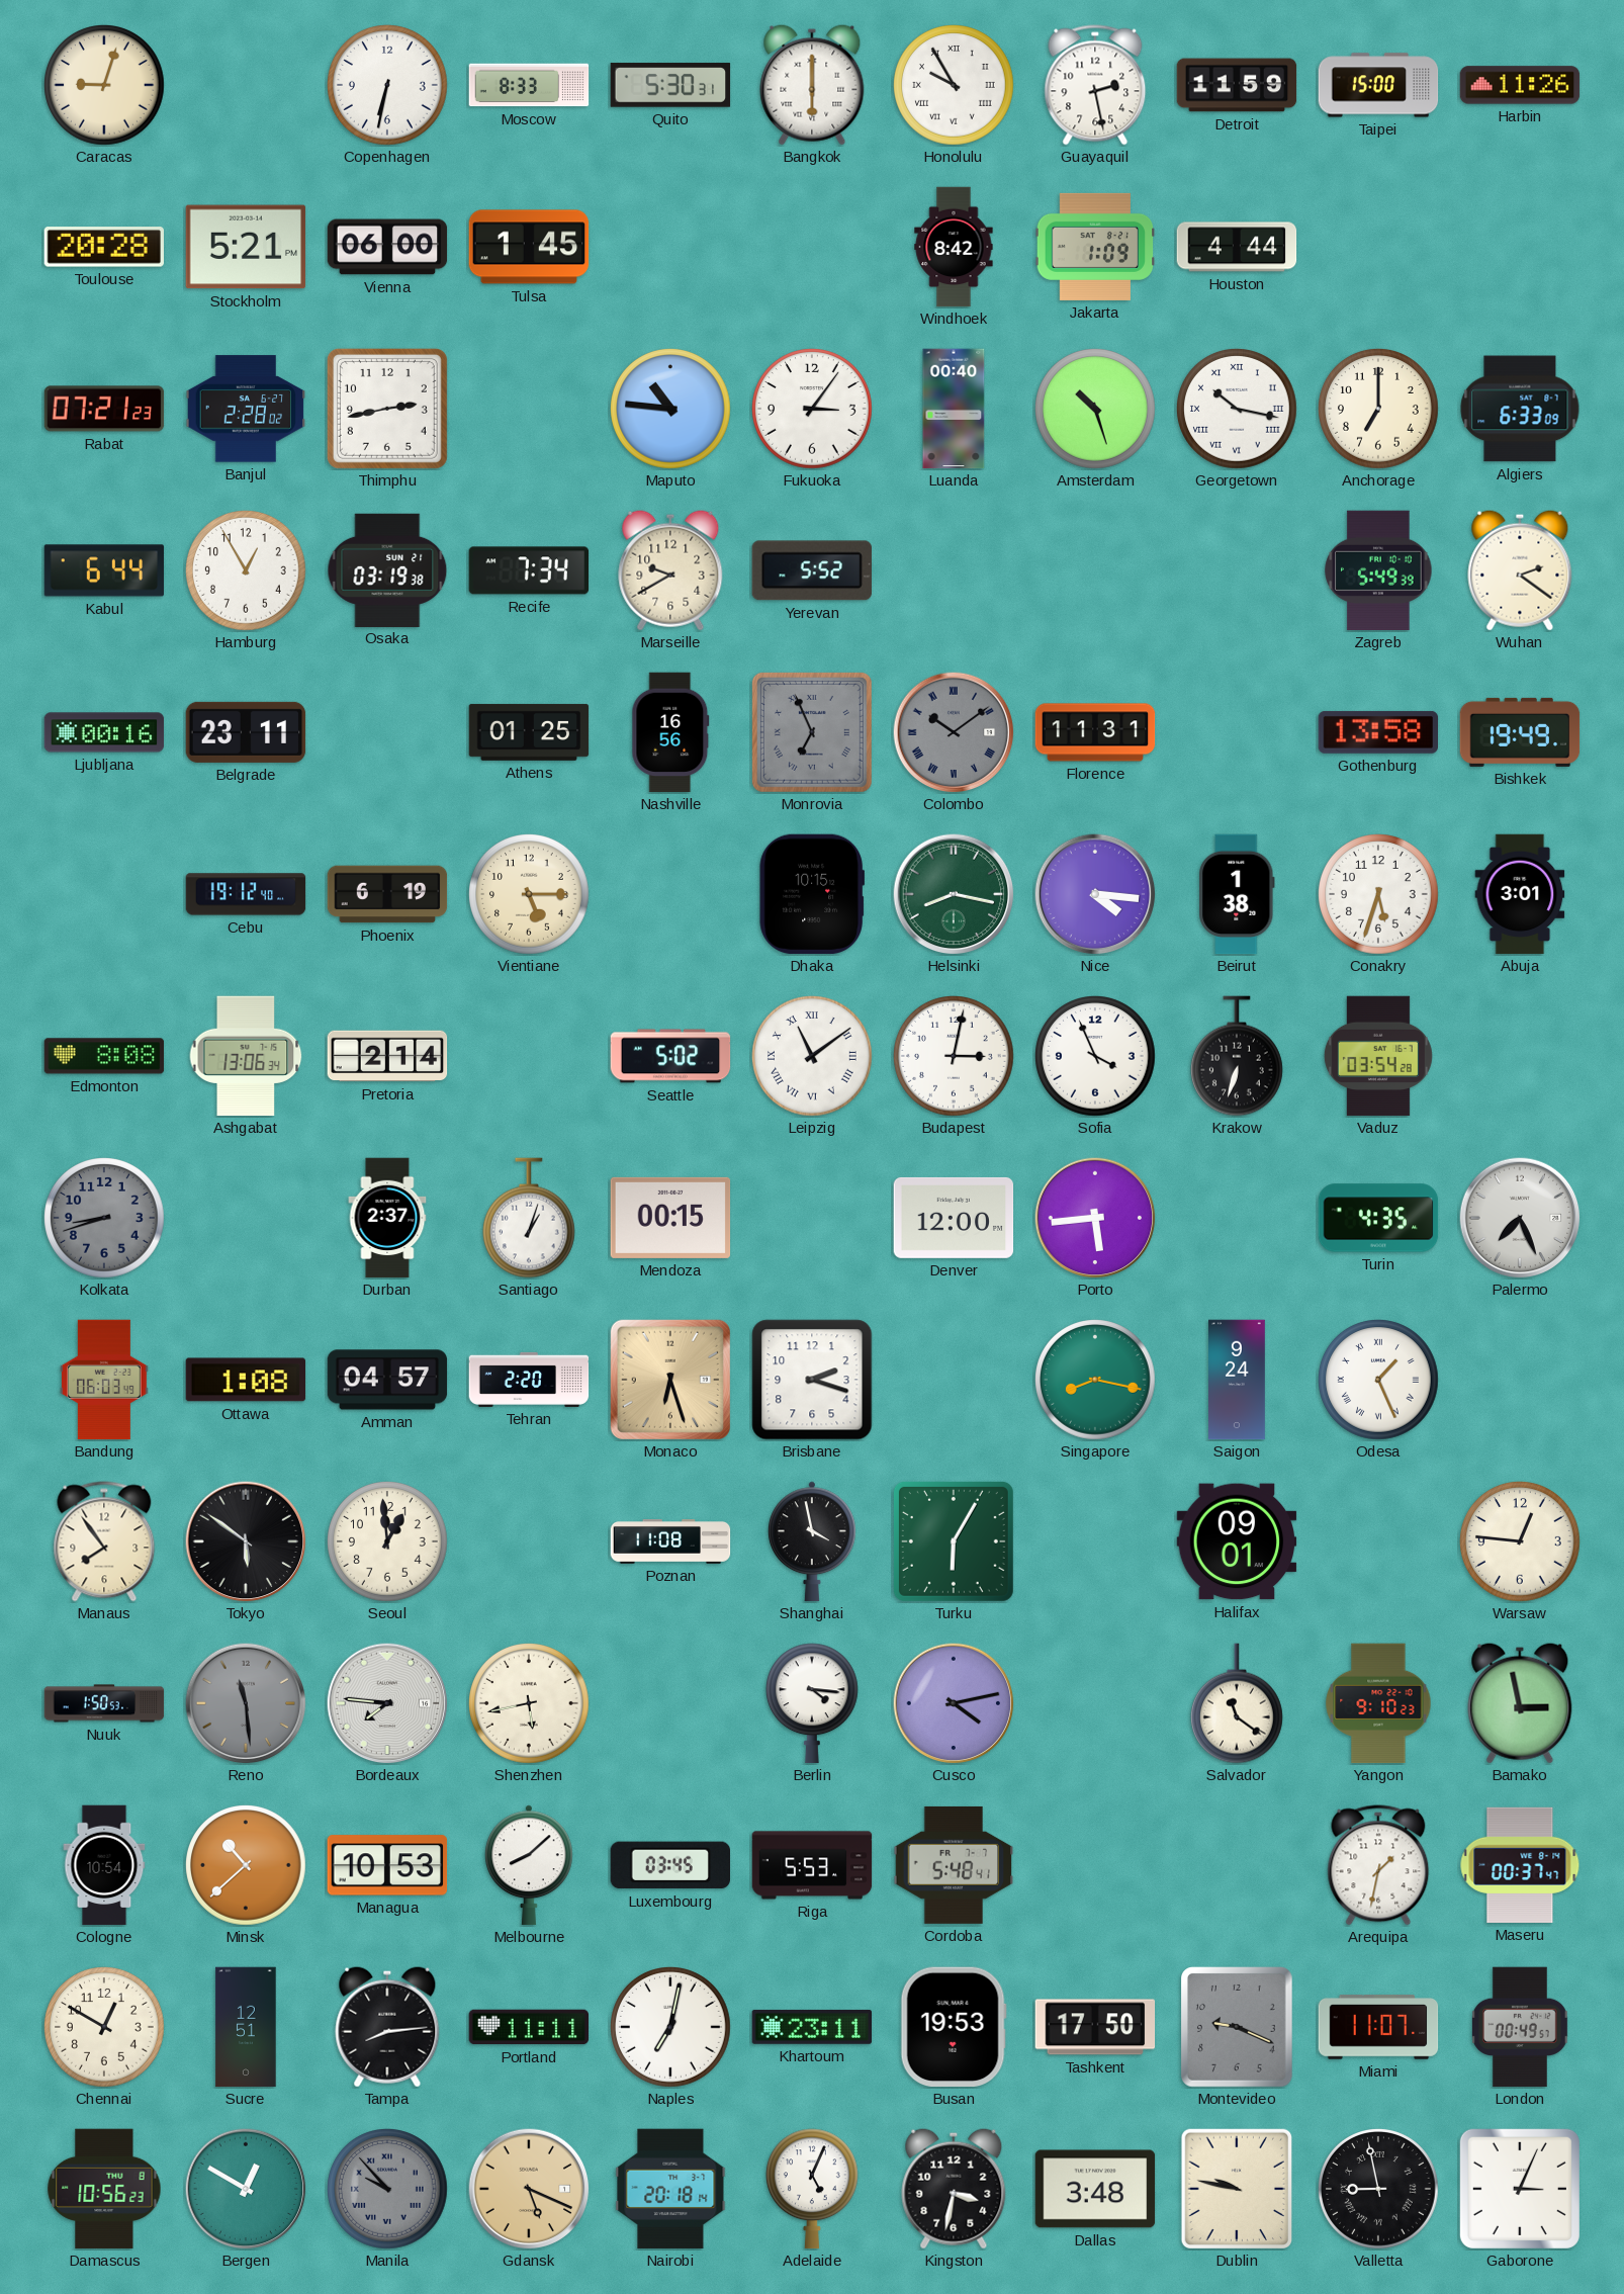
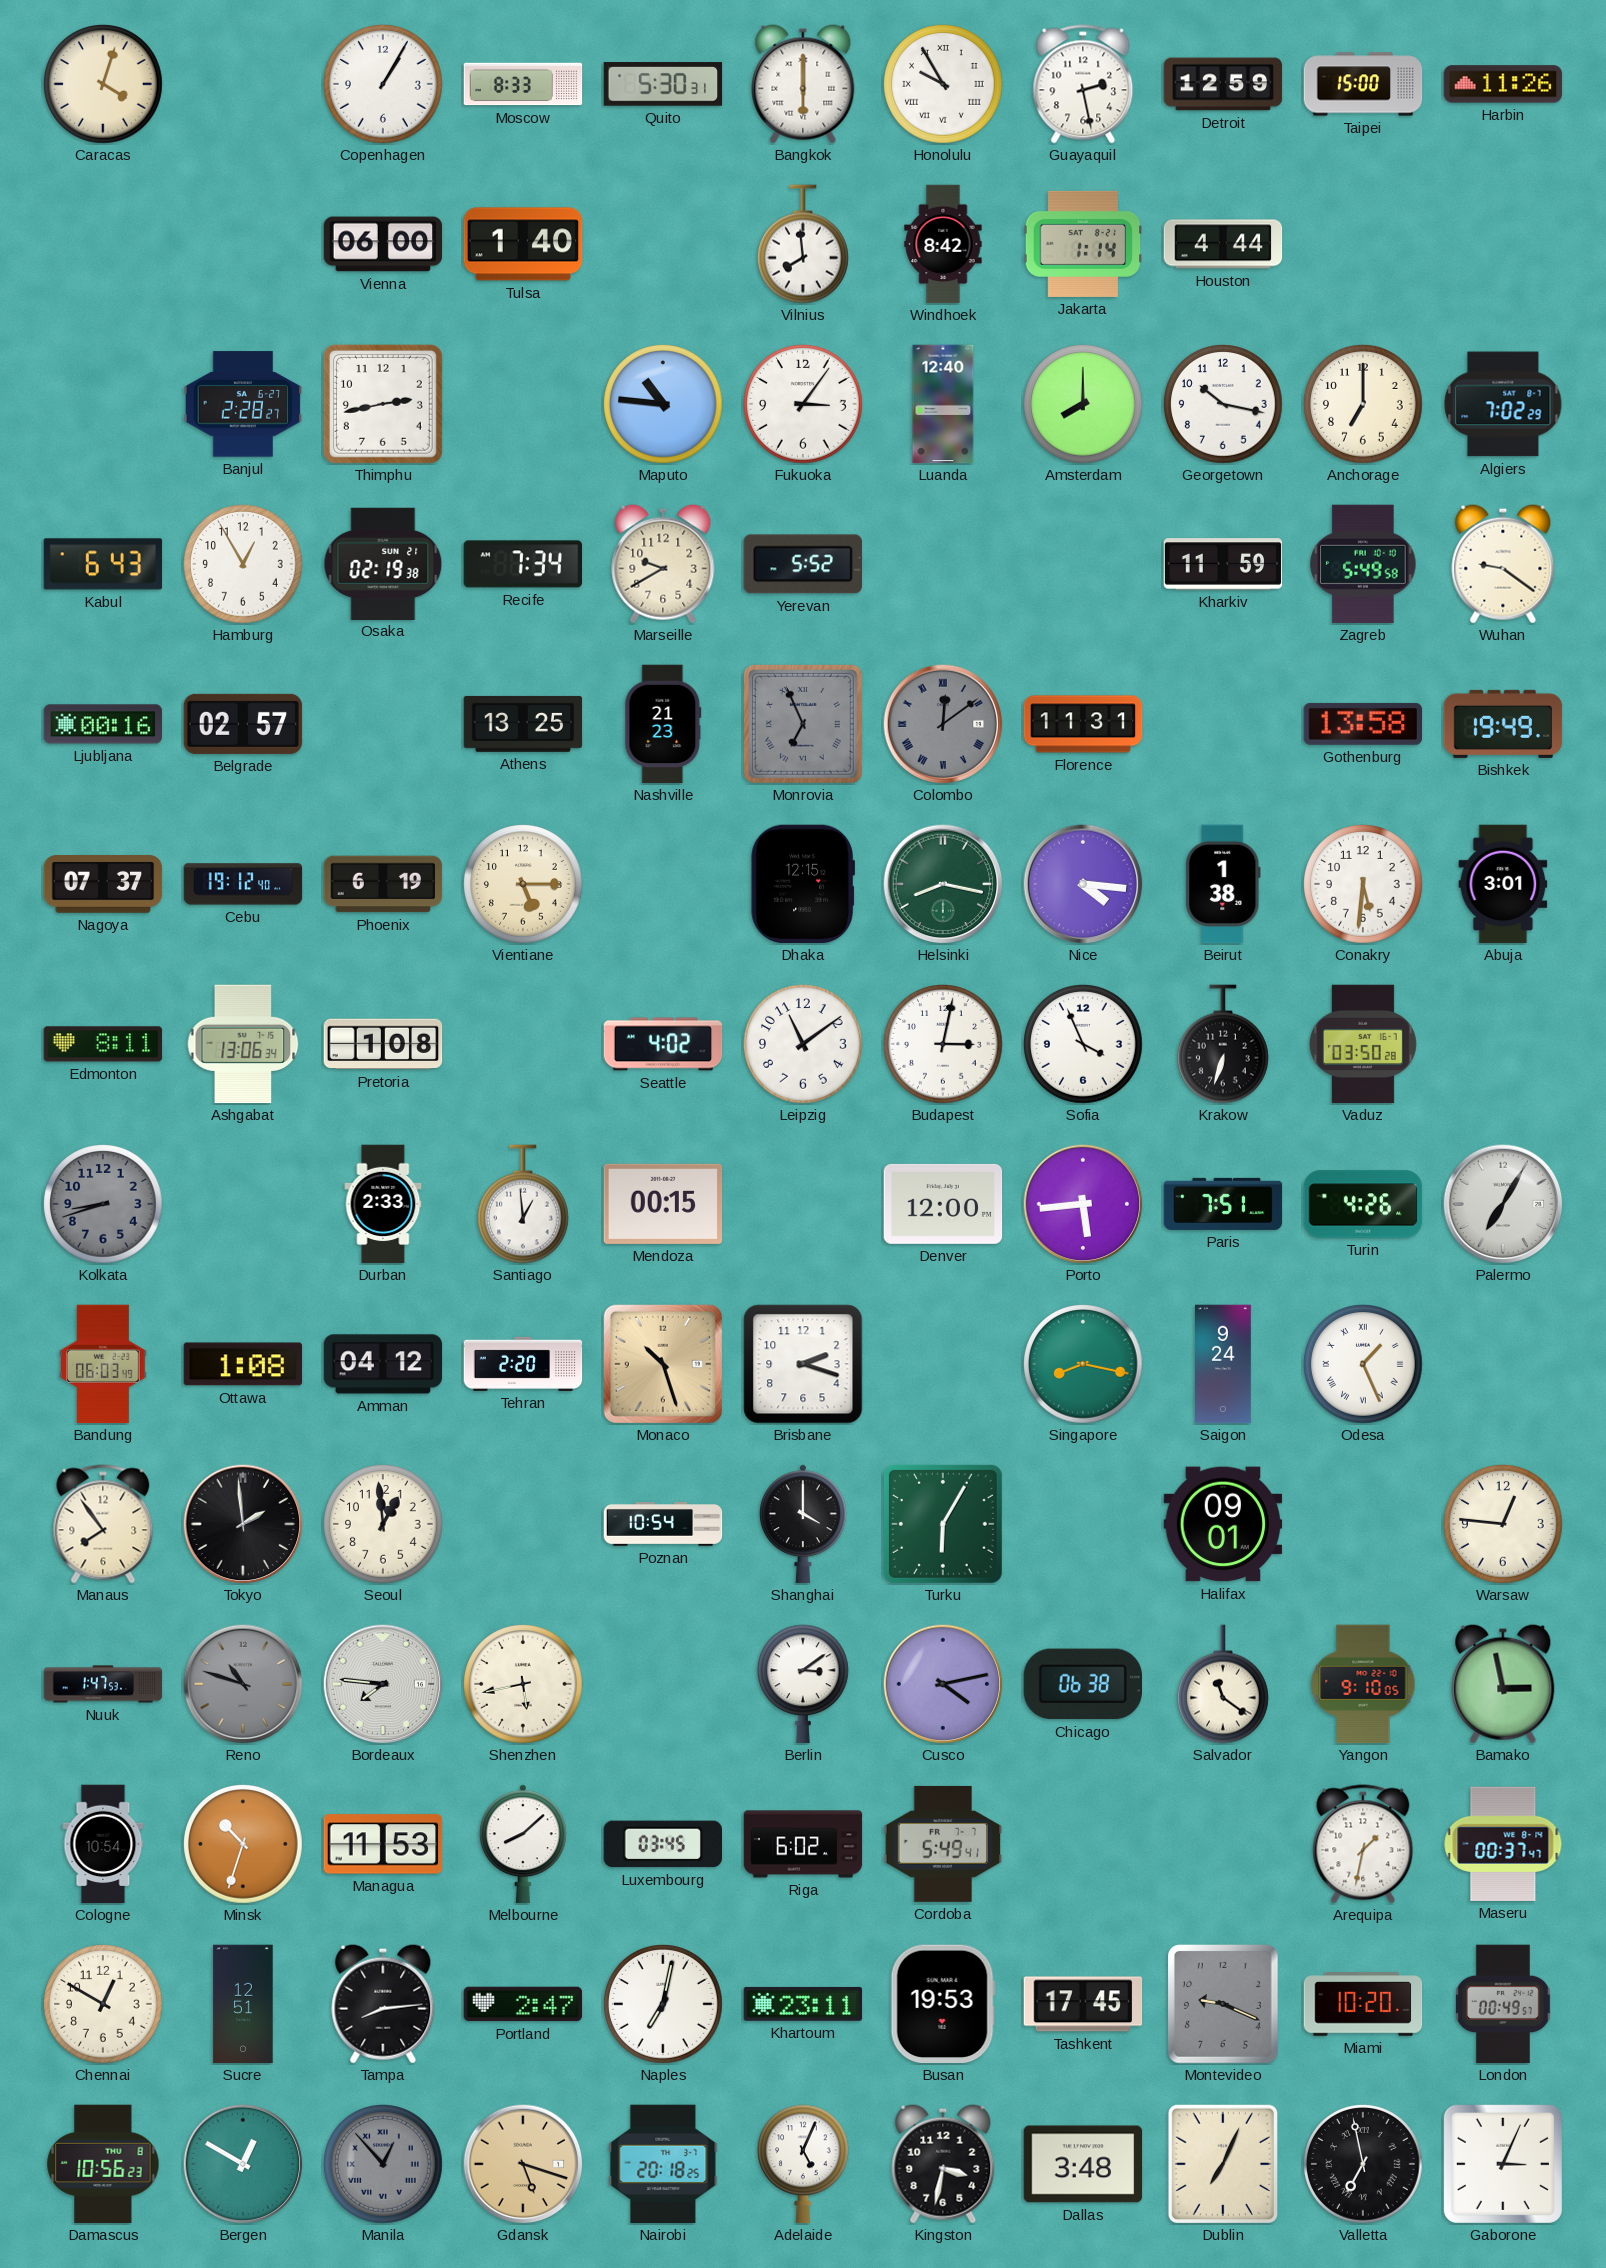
Caracas: 9:03 -> 4:03
Copenhagen: 6:32 -> 1:05
Detroit: 11:59 -> 12:59
Toulouse: 20:28 -> none
Stockholm: 5:21 -> none
Tulsa: 1:45 -> 1:40
Vilnius: none -> 7:59
Jakarta: 1:09 -> 1:14
Rabat: 07:21 -> none
Banjul: 2:28:02 -> 2:28:27
Luanda: 00:40 -> 12:40
Amsterdam: 10:27 -> 8:00
Georgetown numerals: Roman -> Arabic
Algiers: 6:33 -> 7:02
Kabul: 6:44 -> 6:43
Osaka: 03:19 -> 02:19
Kharkiv: none -> 11:59
Zagreb: 5:49:39 -> 5:49:58
Wuhan: 2:21 -> 9:21
Belgrade: 23:11 -> 02:57
Athens: 01:25 -> 13:25
Nashville: 16:56 -> 21:23
Colombo: 10:09 -> 12:09
Nagoya: none -> 07:37
Dhaka: 10:15 -> 12:15
Conakry: 5:33 -> 5:31
Edmonton: 8:08 -> 8:11
Pretoria: 2:14 -> 1:08
Seattle: 5:02 -> 4:02
Leipzig numerals: Roman -> Arabic
Vaduz: 03:54 -> 03:50
Durban: 2:37 -> 2:33
Santiago: 1:03 -> 12:59
Paris: none -> 7:51
Turin: 4:35 -> 4:26
Palermo: 7:26 -> 7:05
Amman: 04:57 -> 04:12
Monaco: 6:27 -> 10:27
Tokyo: 5:51 -> 1:59
Poznan: 11:08 -> 10:54
Shanghai: 3:58 -> 4:00
Nuuk: 1:50 -> 1:47
Reno: 11:29 -> 10:48
Berlin: 4:16 -> 3:09
Chicago: none -> 06:38
Yangon: 9:10:23 -> 9:10:05
Minsk: 10:38 -> 10:33
Managua: 10:53 -> 11:53
Riga: 5:53 -> 6:02
Cordoba: 5:48 -> 5:49
Portland: 11:11 -> 2:47
Tashkent: 17:50 -> 17:45
Miami: 11:07 -> 10:20
Manila: 9:53 -> 12:53
Gdansk: 5:19 -> 5:18
Nairobi: 20:18:14 -> 20:18:25
Dublin: 9:47 -> 7:04
Valletta: 8:58 -> 6:58
